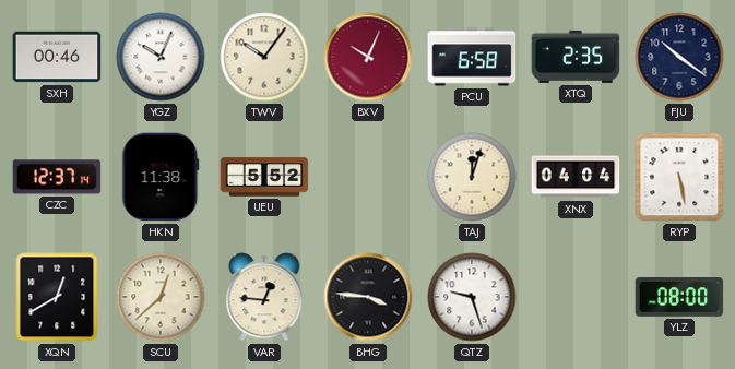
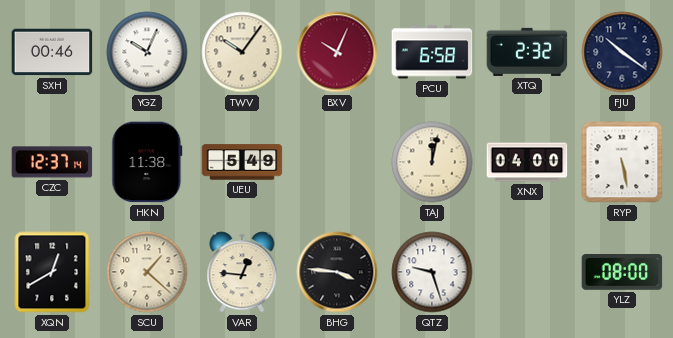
XTQ: 2:35 -> 2:32
UEU: 5:52 -> 5:49
TAJ: 12:03 -> 12:02
XNX: 04:04 -> 04:00
SCU: 12:38 -> 1:22
